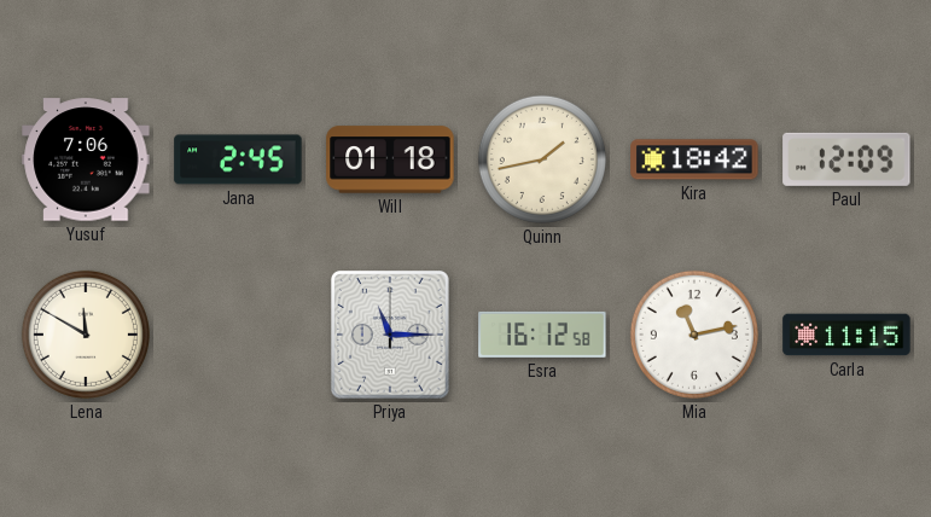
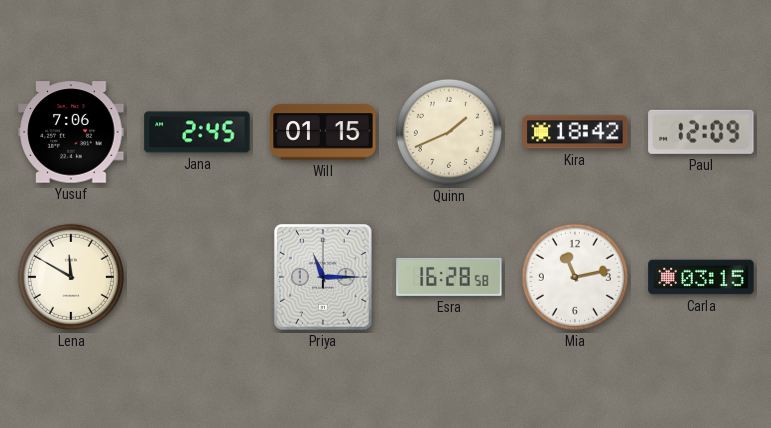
Will: 01:18 -> 01:15
Quinn: 1:43 -> 1:41
Esra: 16:12 -> 16:28
Carla: 11:15 -> 03:15
